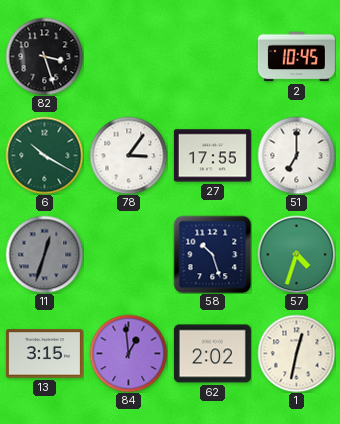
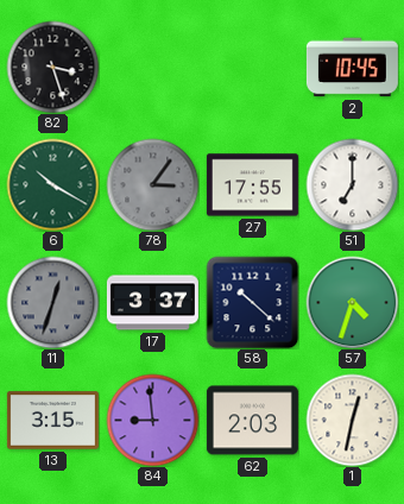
78 dial: white -> grey
17: none -> 3:37
58: 10:27 -> 10:22
84: 12:59 -> 8:59
62: 2:02 -> 2:03
